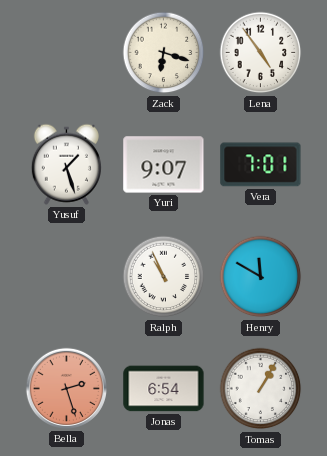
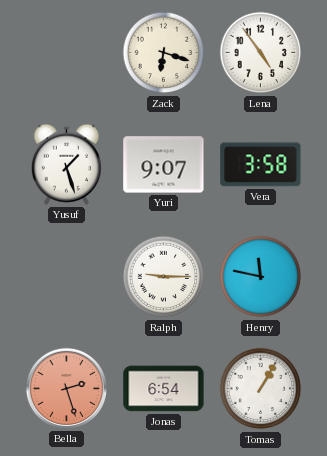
Vera: 7:01 -> 3:58
Ralph: 10:56 -> 9:15
Henry: 11:50 -> 11:47
